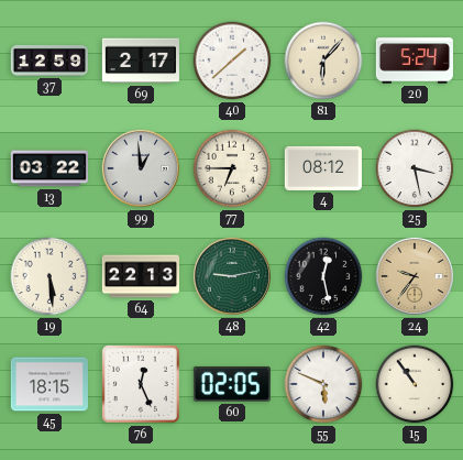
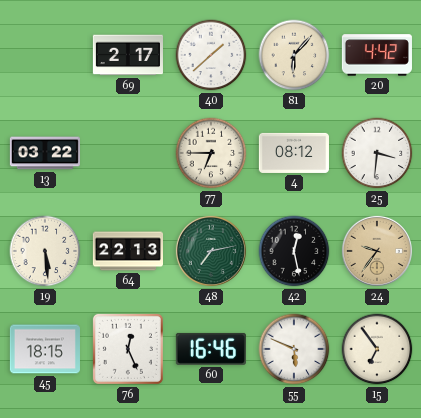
37: 12:59 -> none
20: 5:24 -> 4:42
99: 12:59 -> none
25: 3:28 -> 3:31
48: 9:13 -> 7:13
60: 02:05 -> 16:46
15: 10:54 -> 6:54
